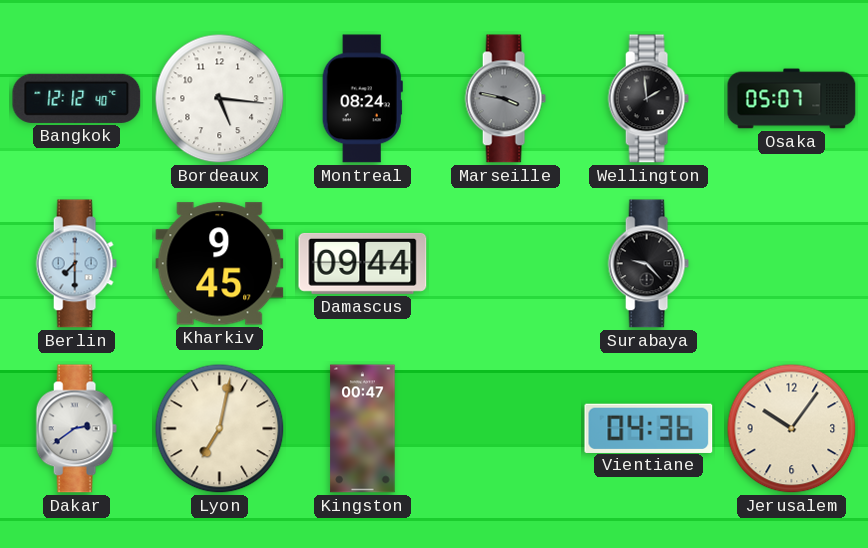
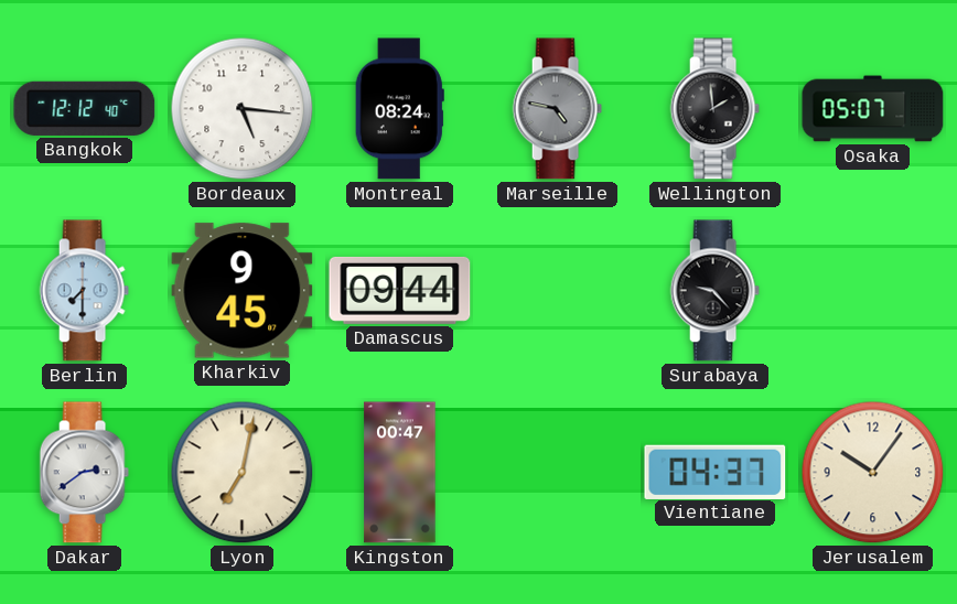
Marseille: 3:47 -> 4:47
Vientiane: 04:36 -> 04:37
